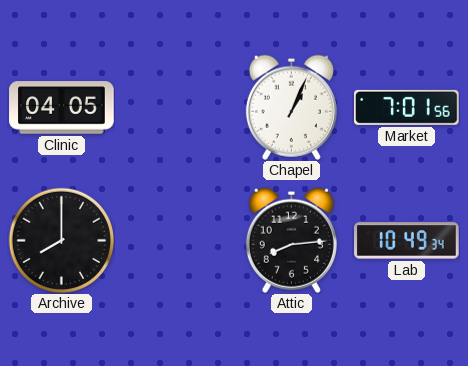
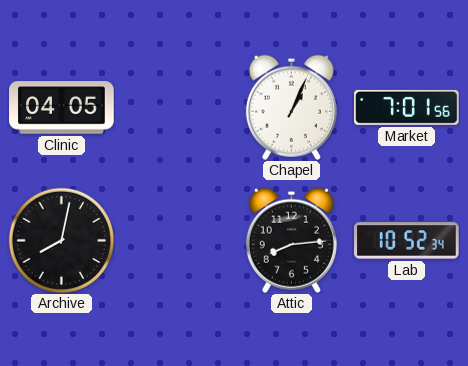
Archive: 8:00 -> 8:02
Lab: 10:49 -> 10:52
